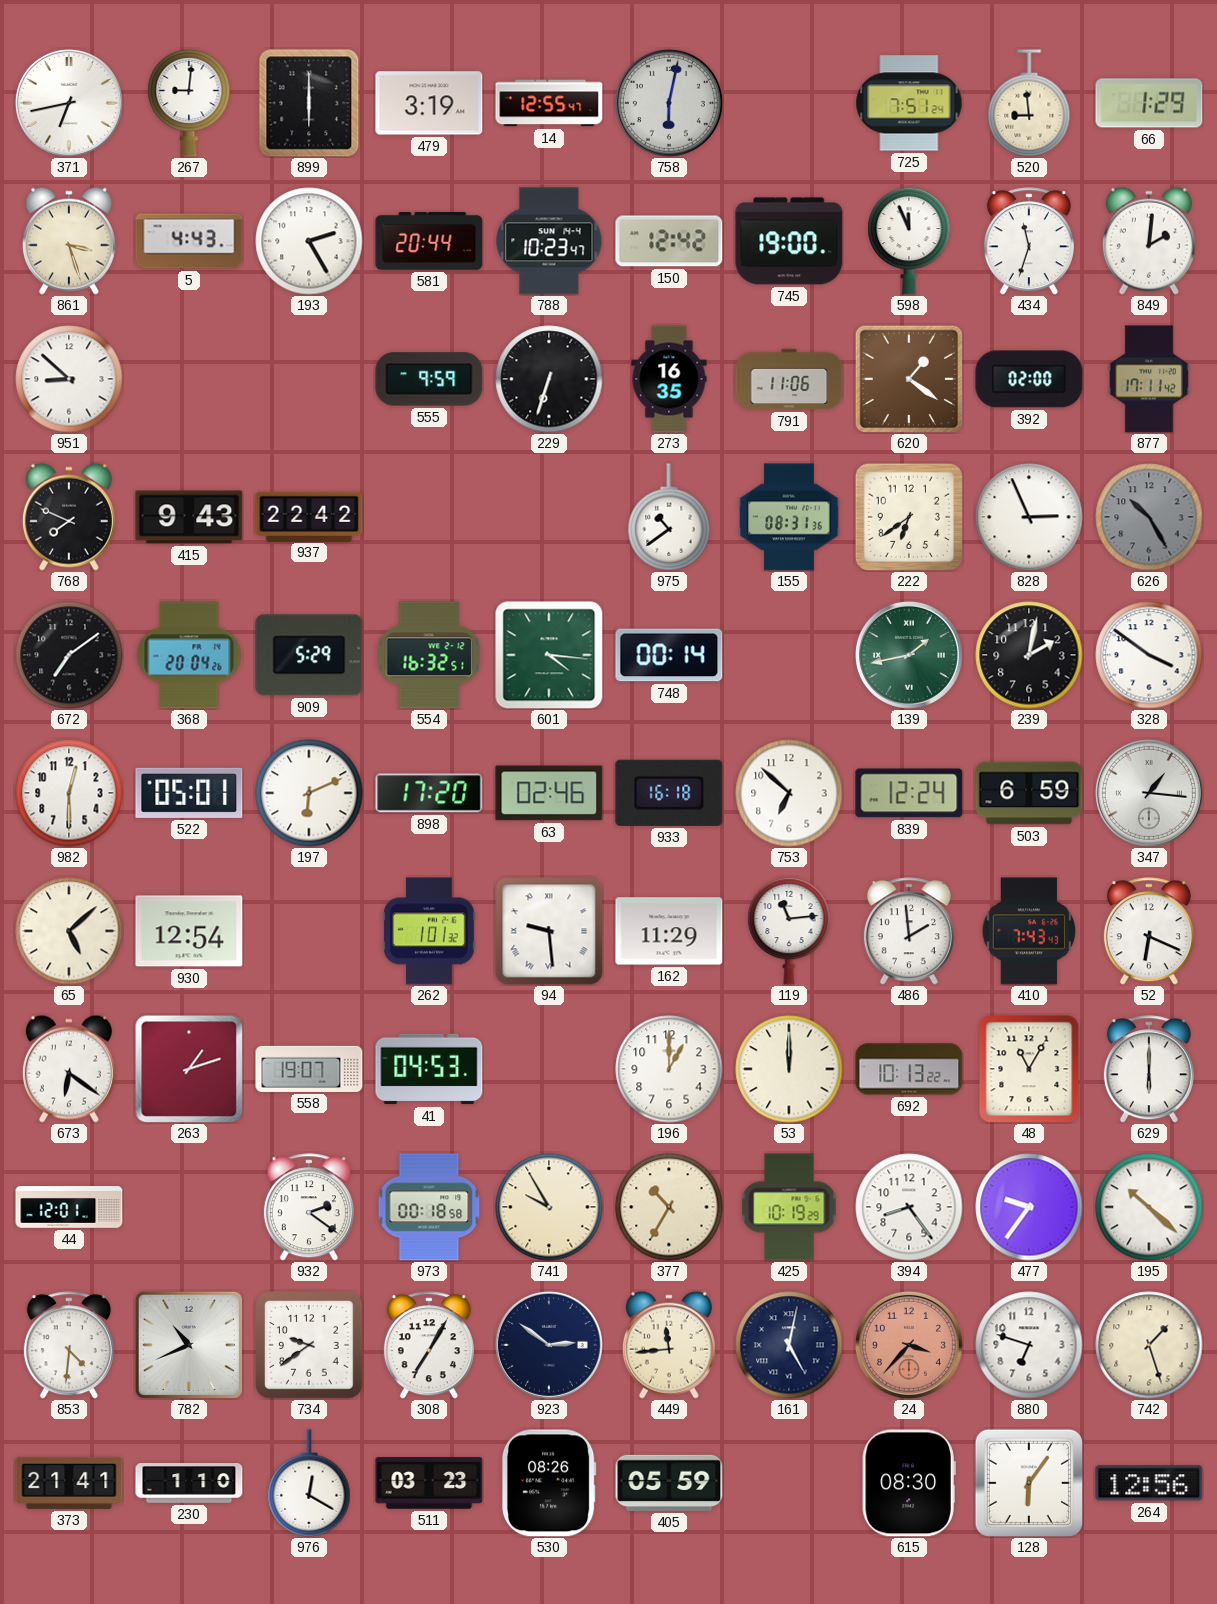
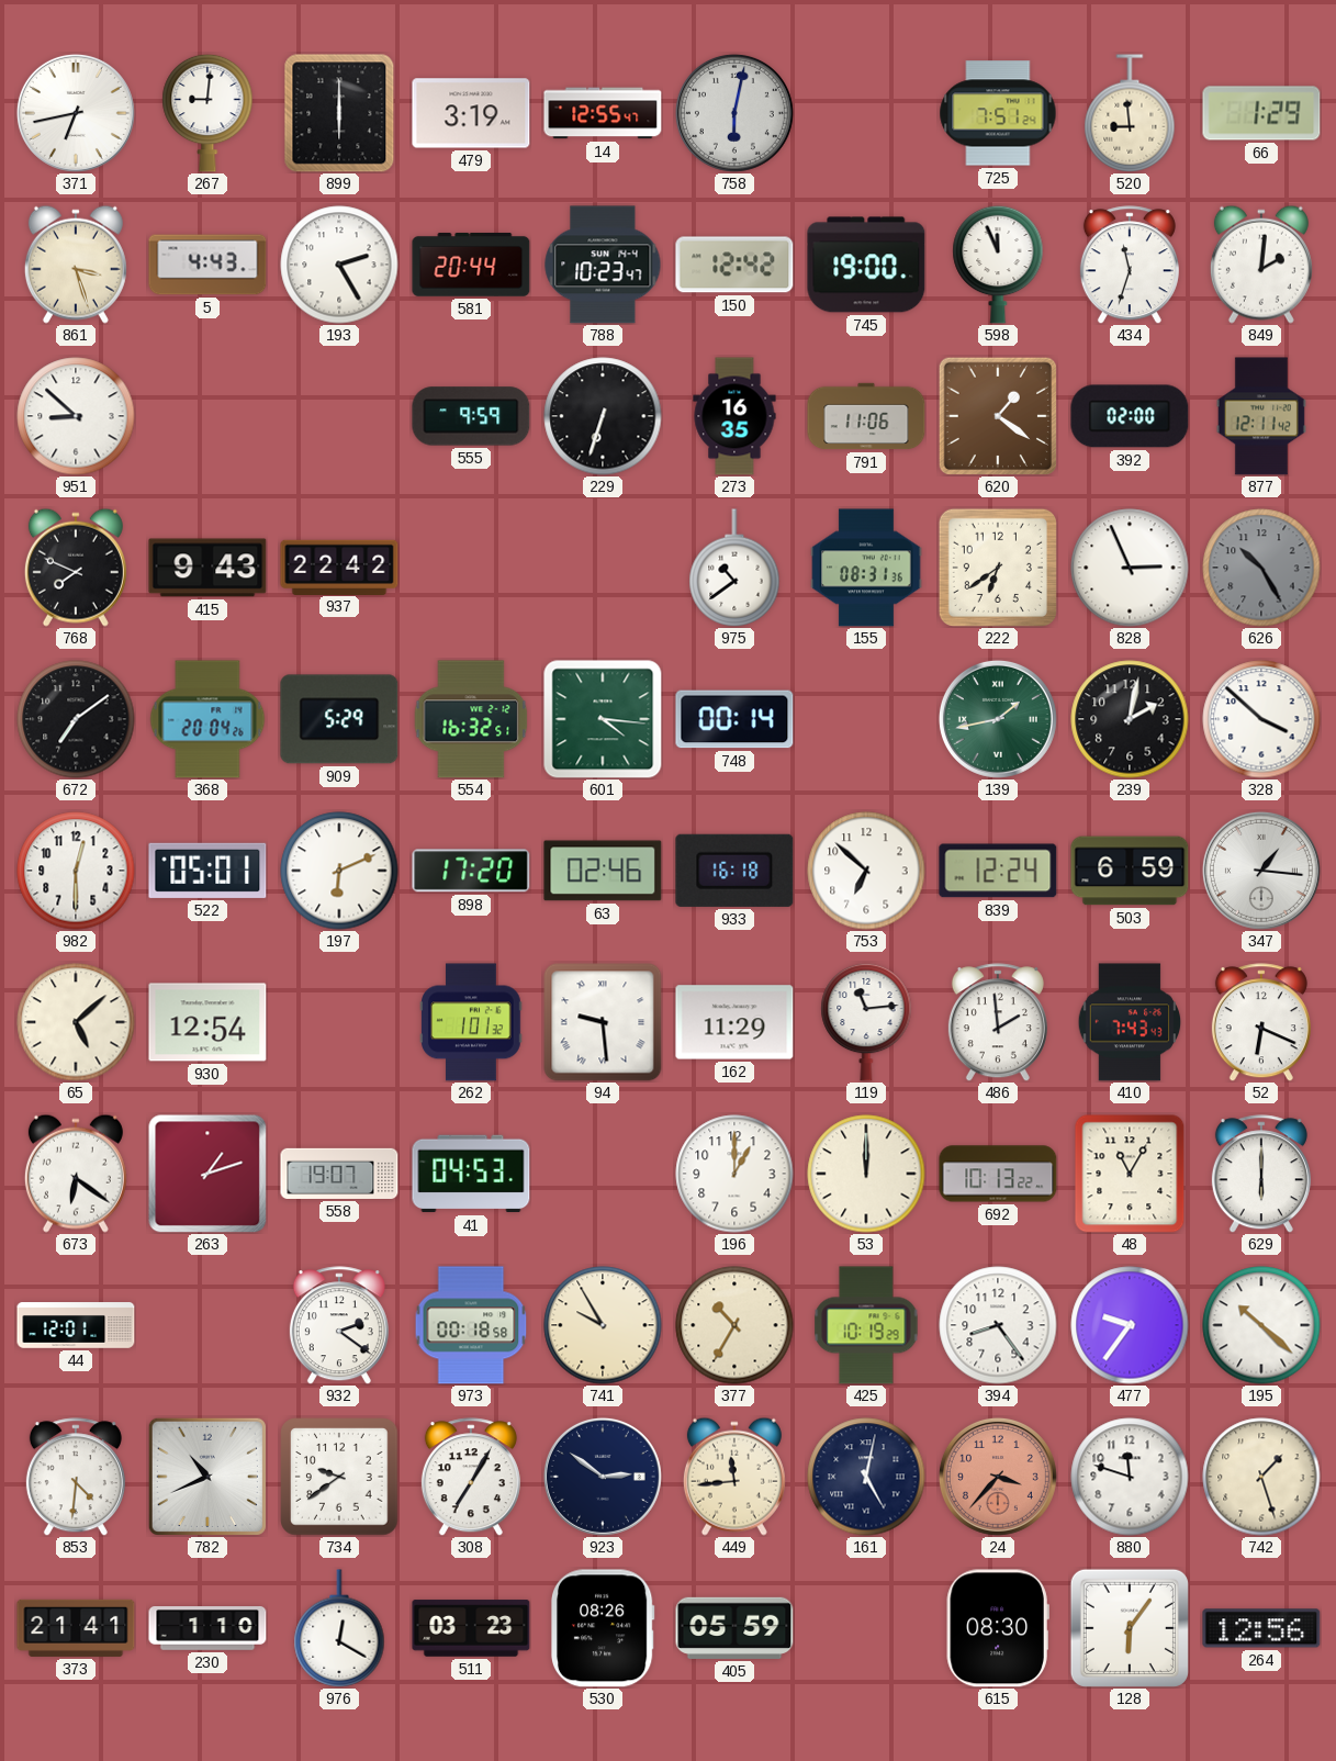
877: 17:11 -> 12:11
328: 3:51 -> 3:52
880: 6:48 -> 11:48
